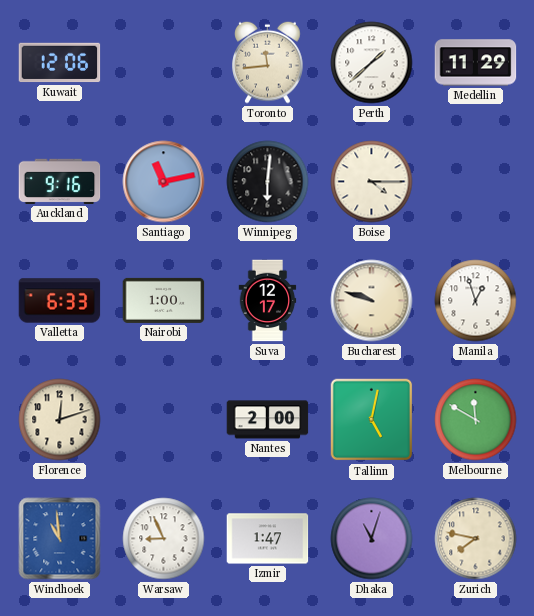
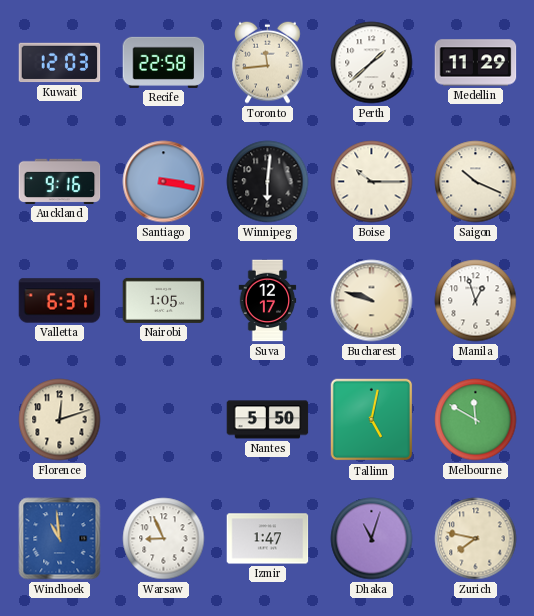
Kuwait: 12:06 -> 12:03
Recife: none -> 22:58
Santiago: 11:13 -> 3:17
Boise: 4:15 -> 10:15
Saigon: none -> 10:19
Valletta: 6:33 -> 6:31
Nairobi: 1:00 -> 1:05
Nantes: 2:00 -> 5:50
